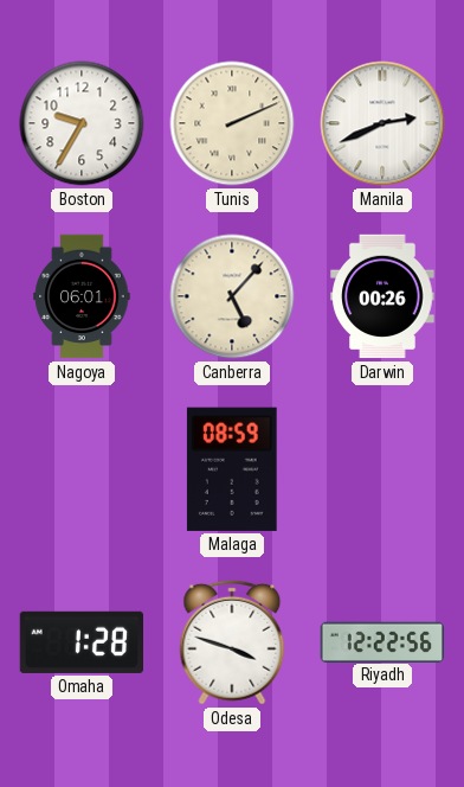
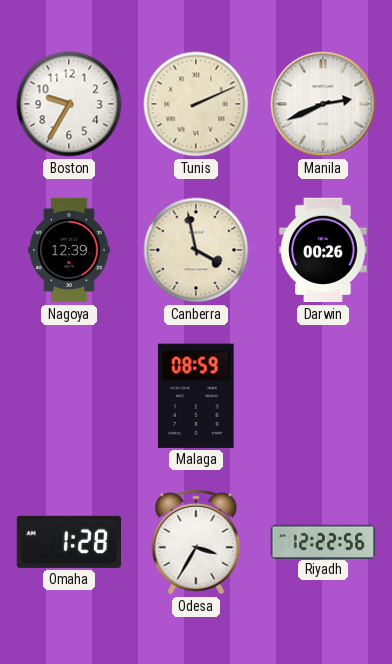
Nagoya: 06:01 -> 12:39
Canberra: 5:07 -> 3:58
Odesa: 3:48 -> 3:35
